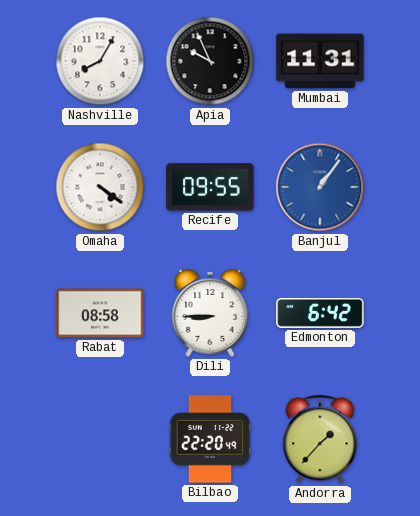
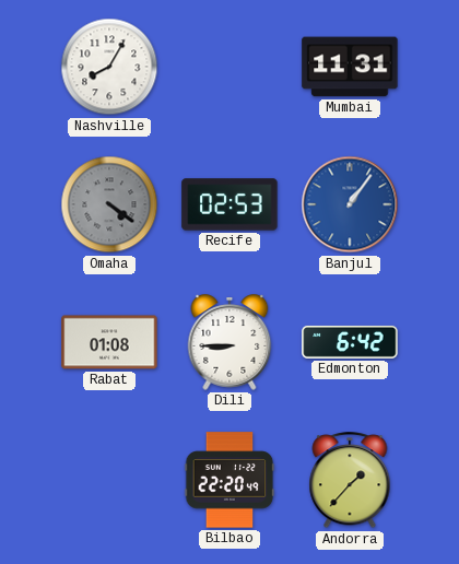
Apia: 9:56 -> none
Omaha dial: white -> grey
Recife: 09:55 -> 02:53
Rabat: 08:58 -> 01:08
